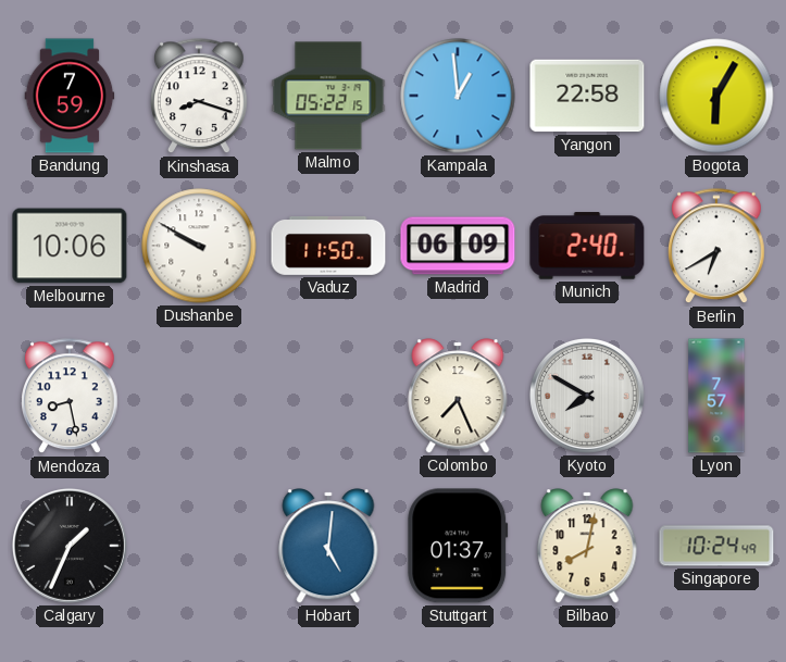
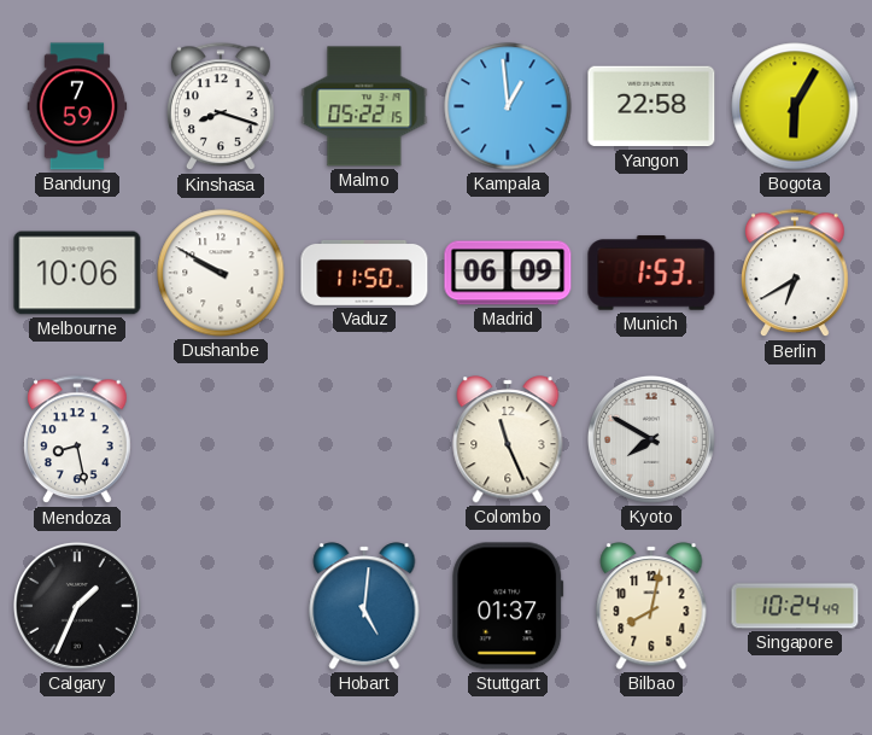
Munich: 2:40 -> 1:53
Colombo: 7:26 -> 11:26
Lyon: 7:57 -> none
